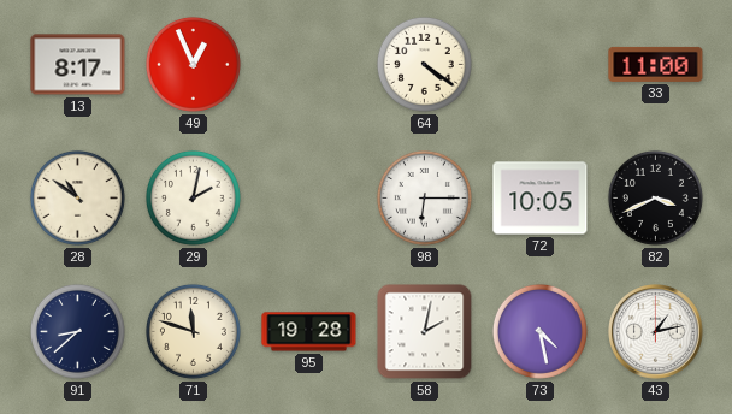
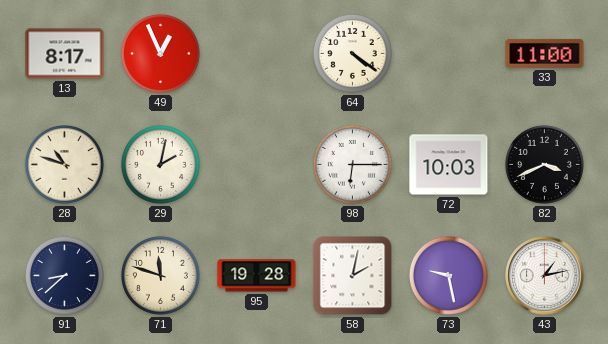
28: 10:51 -> 10:48
72: 10:05 -> 10:03
73: 4:28 -> 9:28
